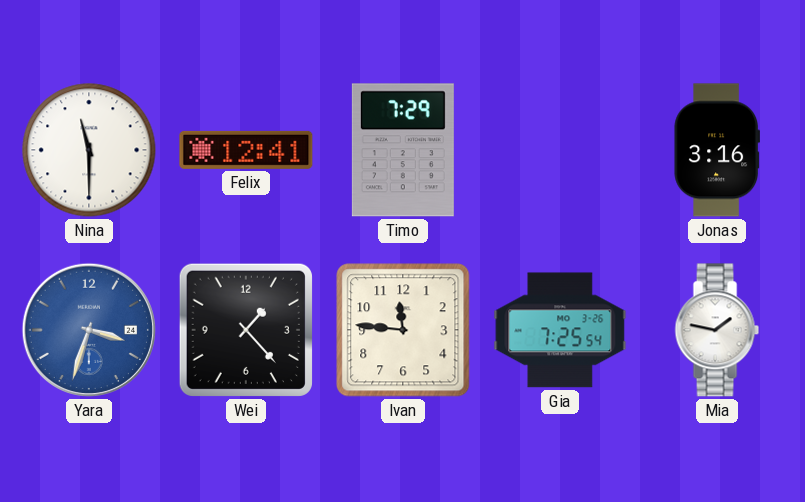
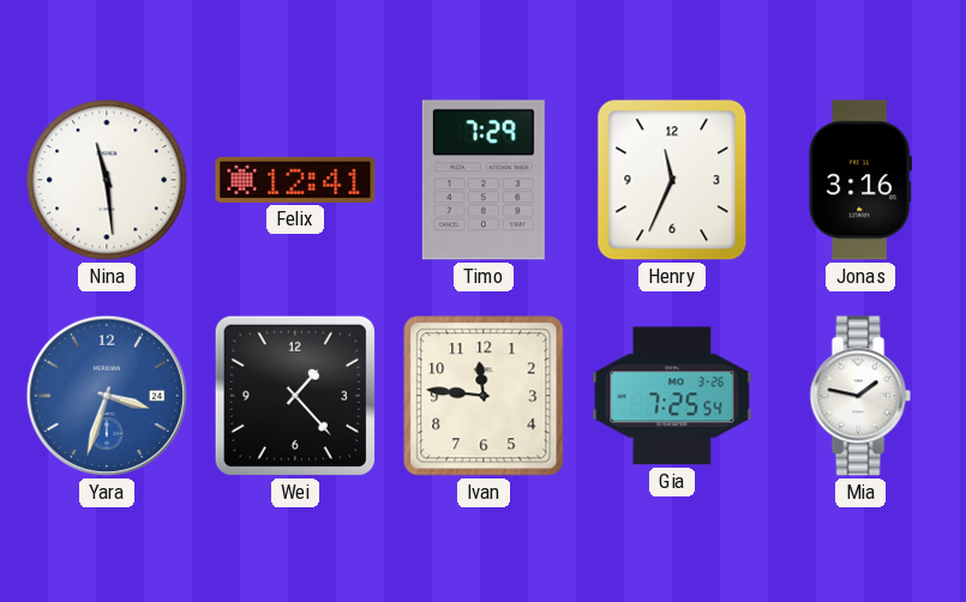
Nina: 11:30 -> 11:29
Henry: none -> 11:34
